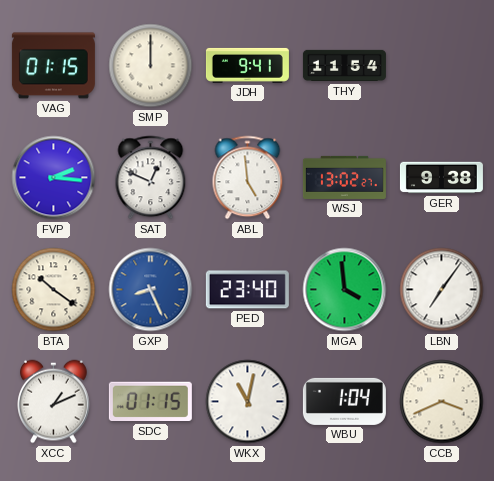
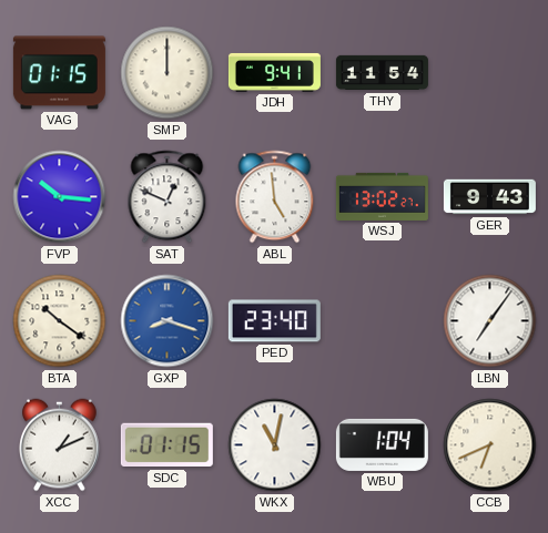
FVP: 2:16 -> 10:16
GER: 9:38 -> 9:43
GXP: 8:26 -> 8:18
MGA: 3:59 -> none
CCB: 3:41 -> 6:41
